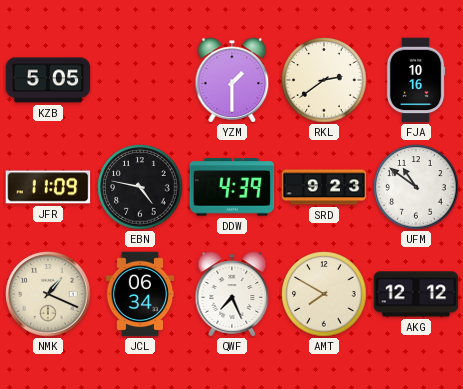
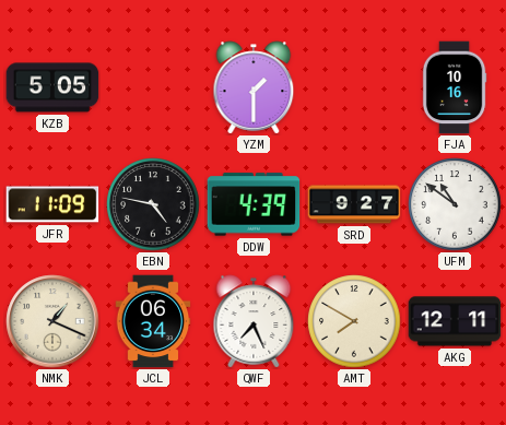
RKL: 2:39 -> none
SRD: 9:23 -> 9:27
AKG: 12:12 -> 12:11
